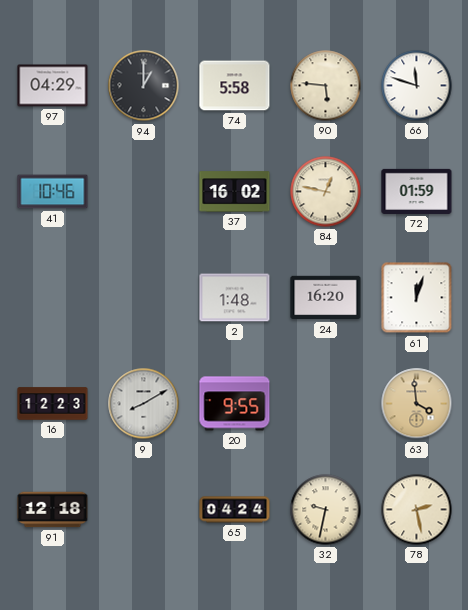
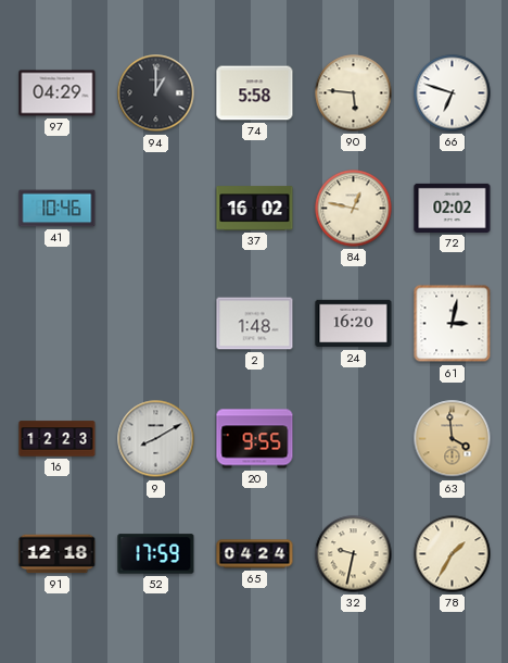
66: 11:48 -> 6:48
72: 01:59 -> 02:02
61: 12:03 -> 3:02
52: none -> 17:59
78: 2:28 -> 1:35
